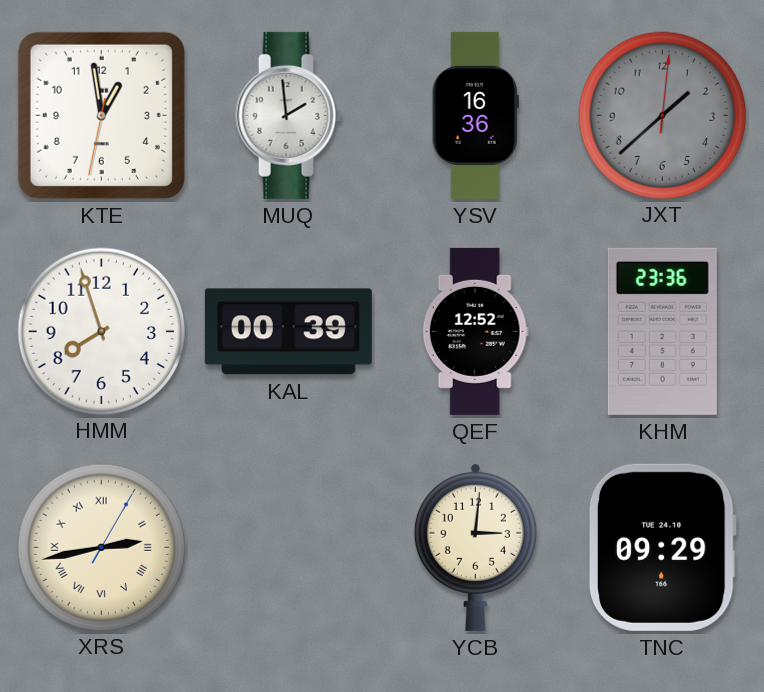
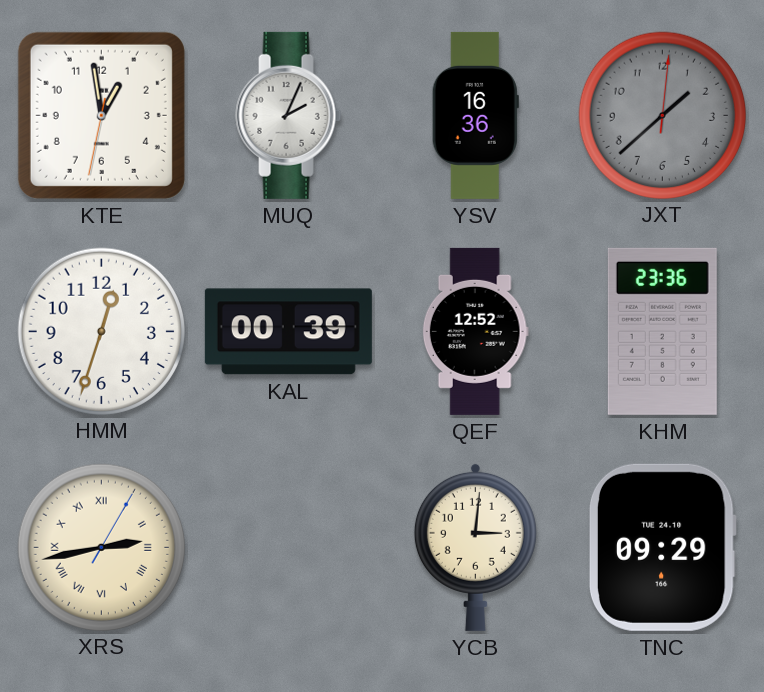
MUQ: 1:59 -> 2:04
HMM: 7:57 -> 12:33
